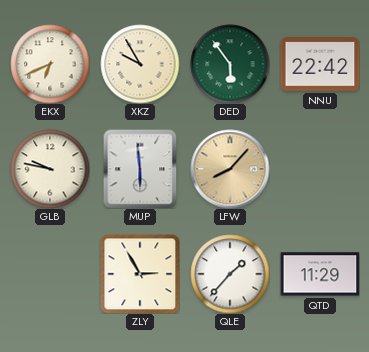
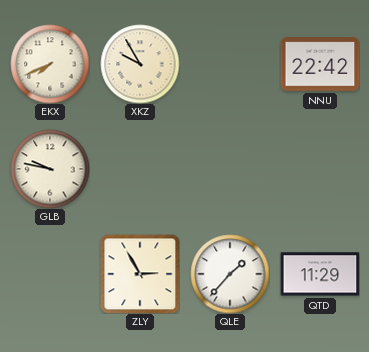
EKX: 6:41 -> 7:41
DED: 5:54 -> none
MUP: 5:59 -> none
LFW: 8:07 -> none
